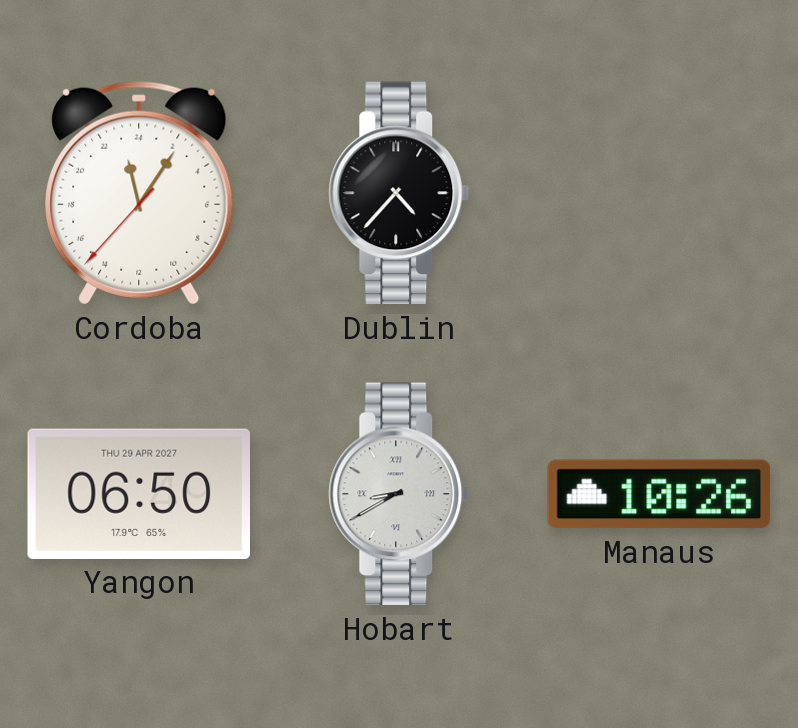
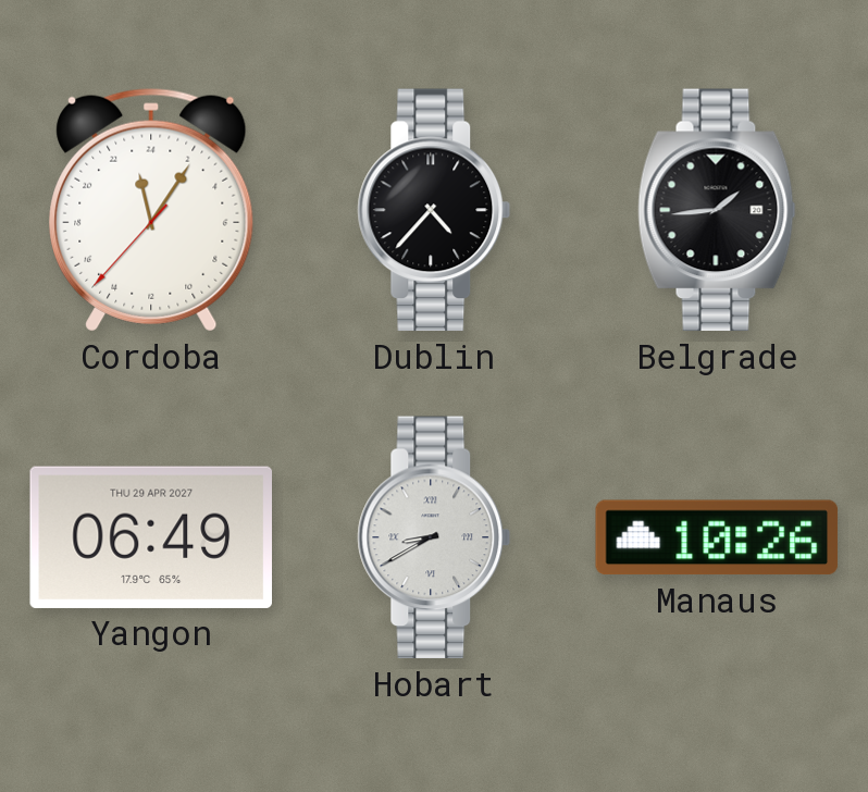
Belgrade: none -> 1:44
Yangon: 06:50 -> 06:49
